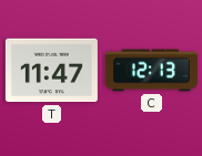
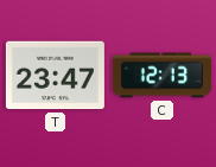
T: 11:47 -> 23:47
